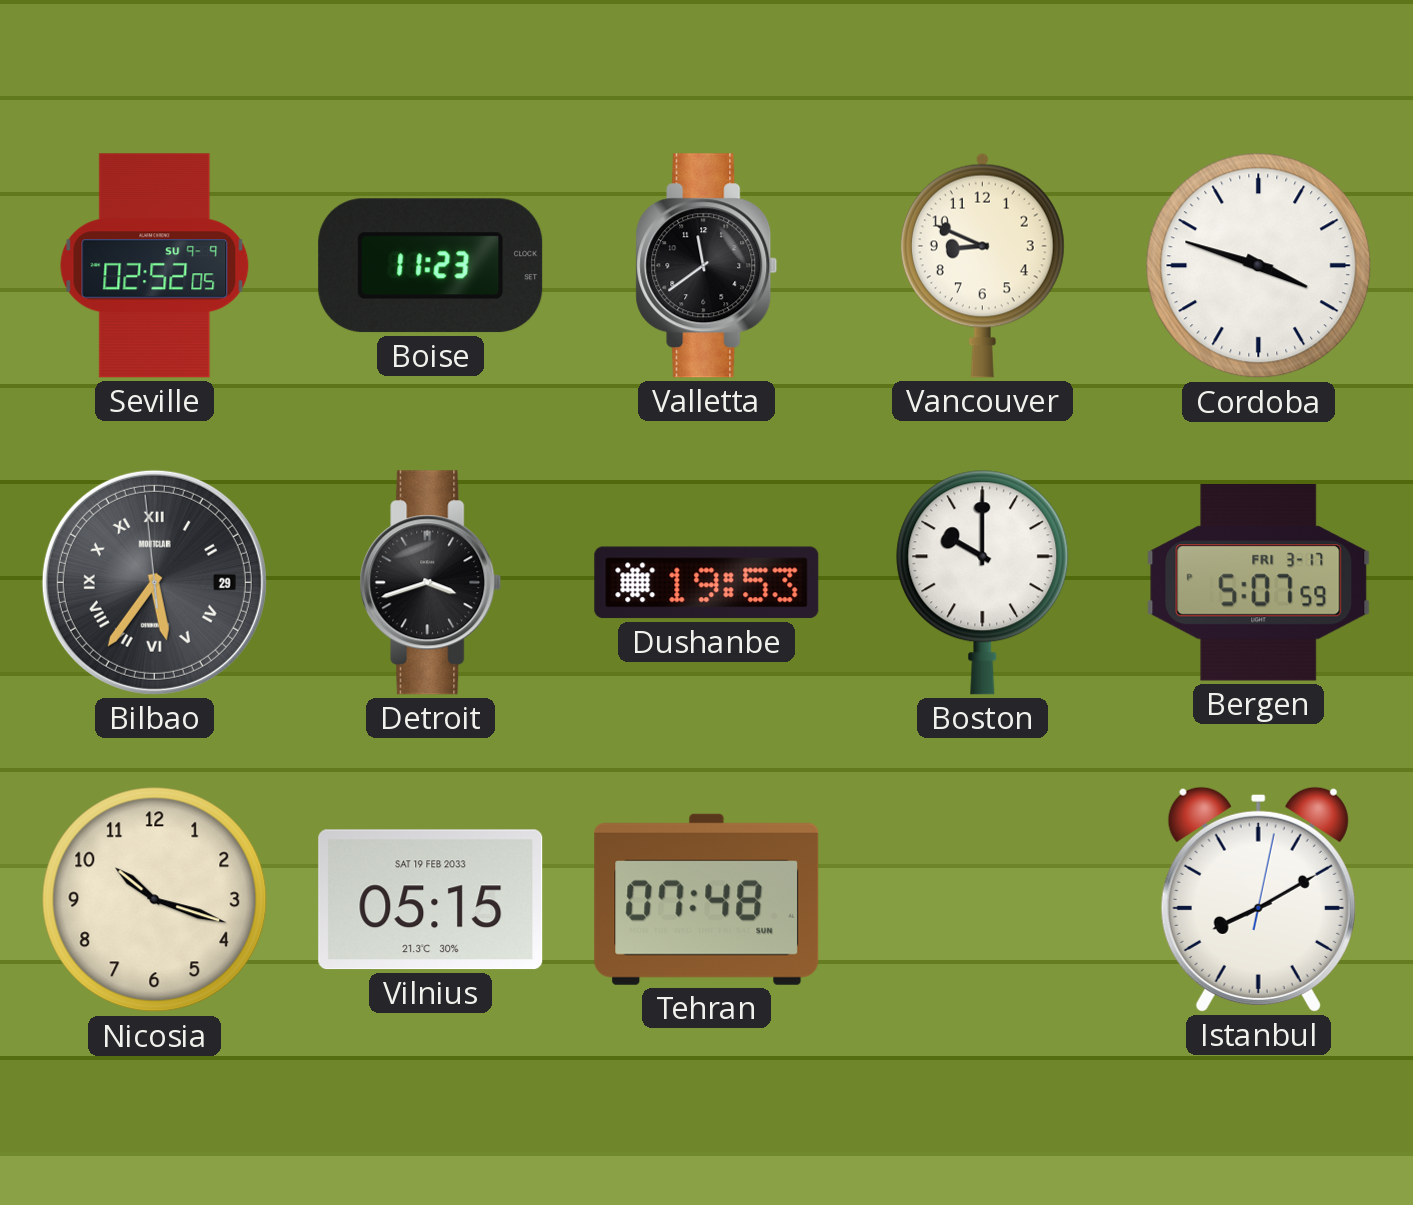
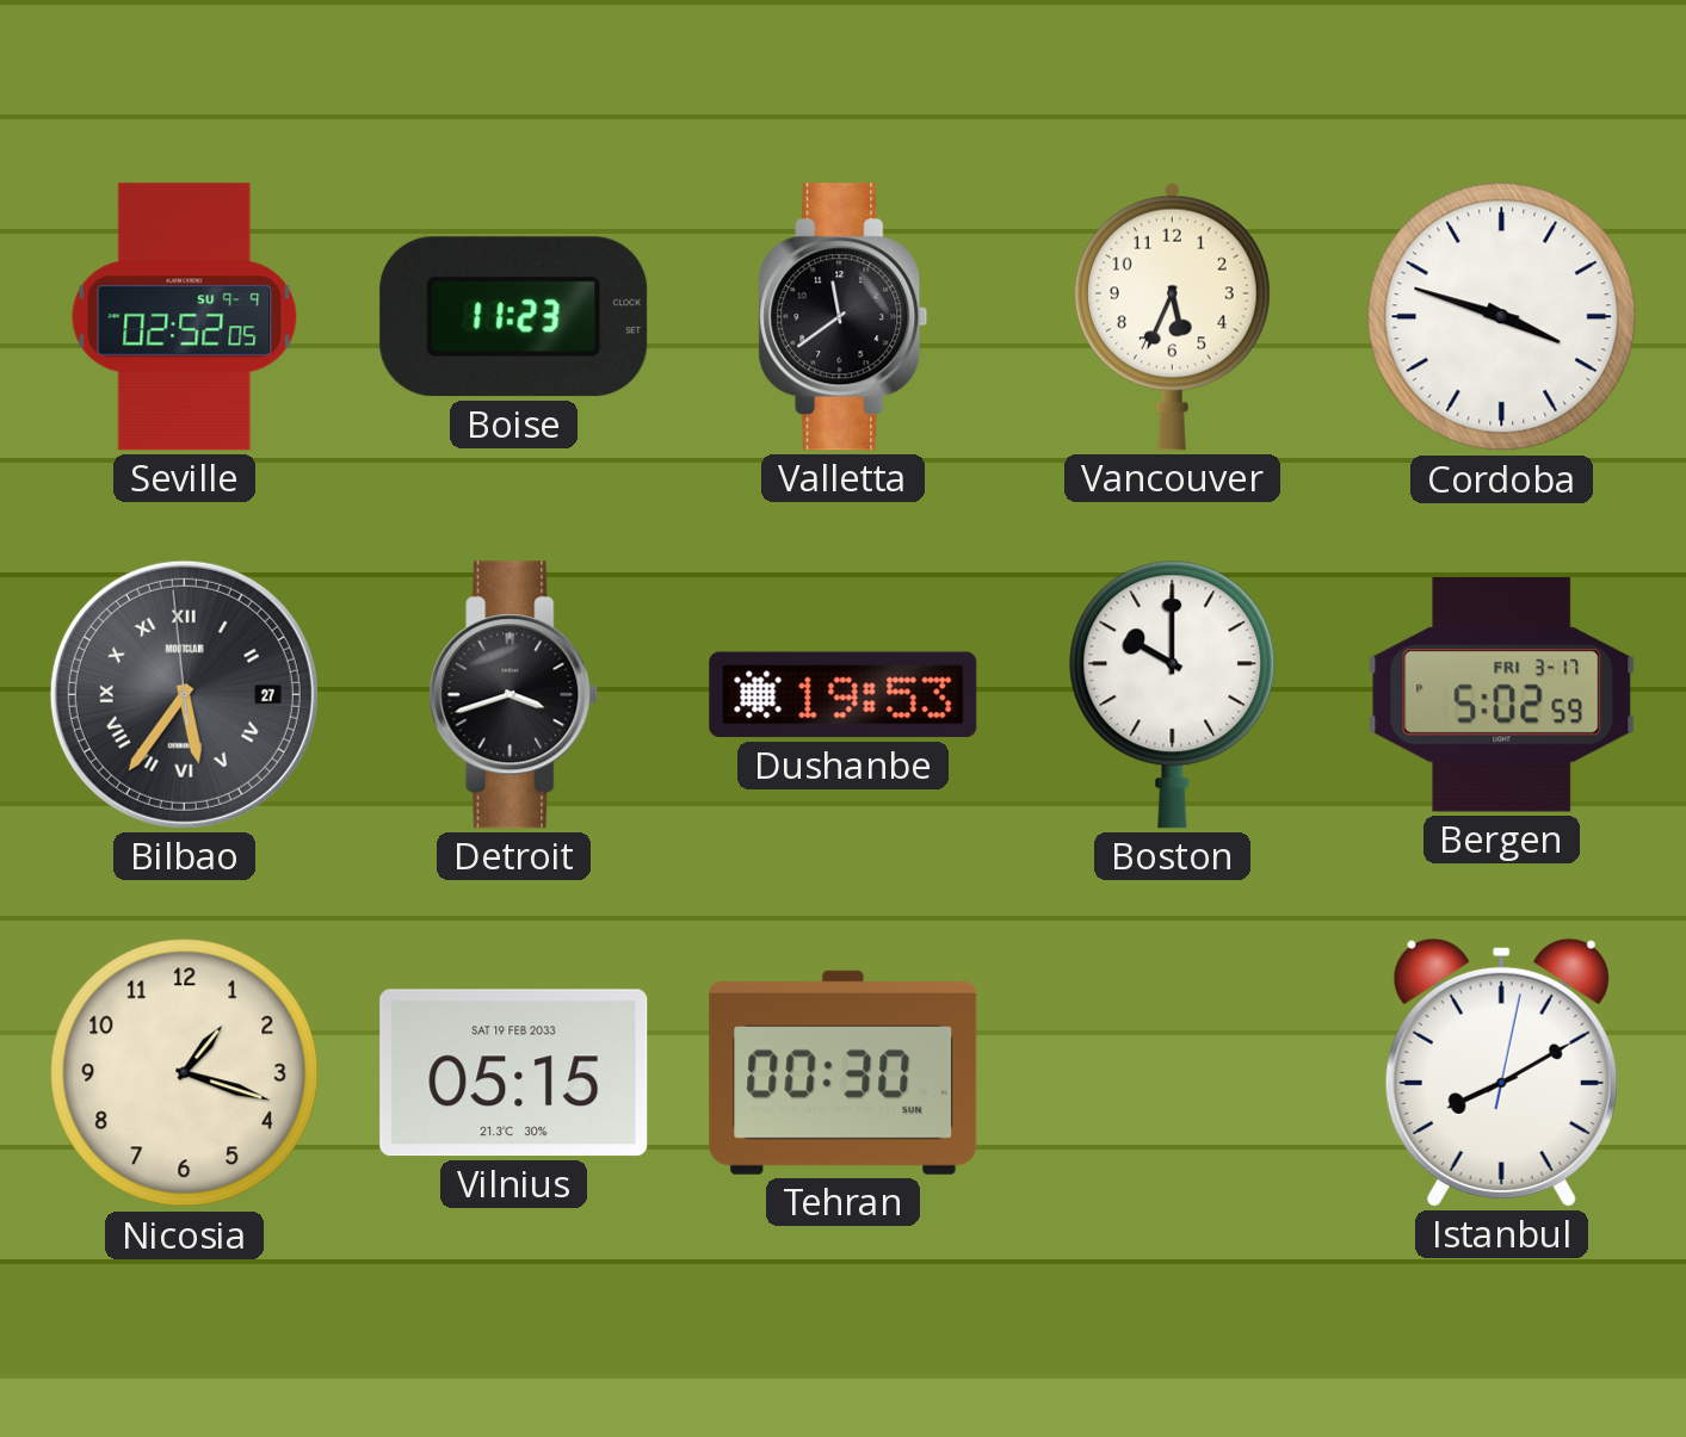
Vancouver: 8:49 -> 5:34
Bilbao date: 29 -> 27
Bergen: 5:07 -> 5:02
Nicosia: 10:18 -> 1:18
Tehran: 07:48 -> 00:30
